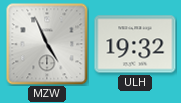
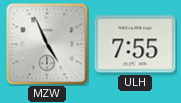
ULH: 19:32 -> 7:55
